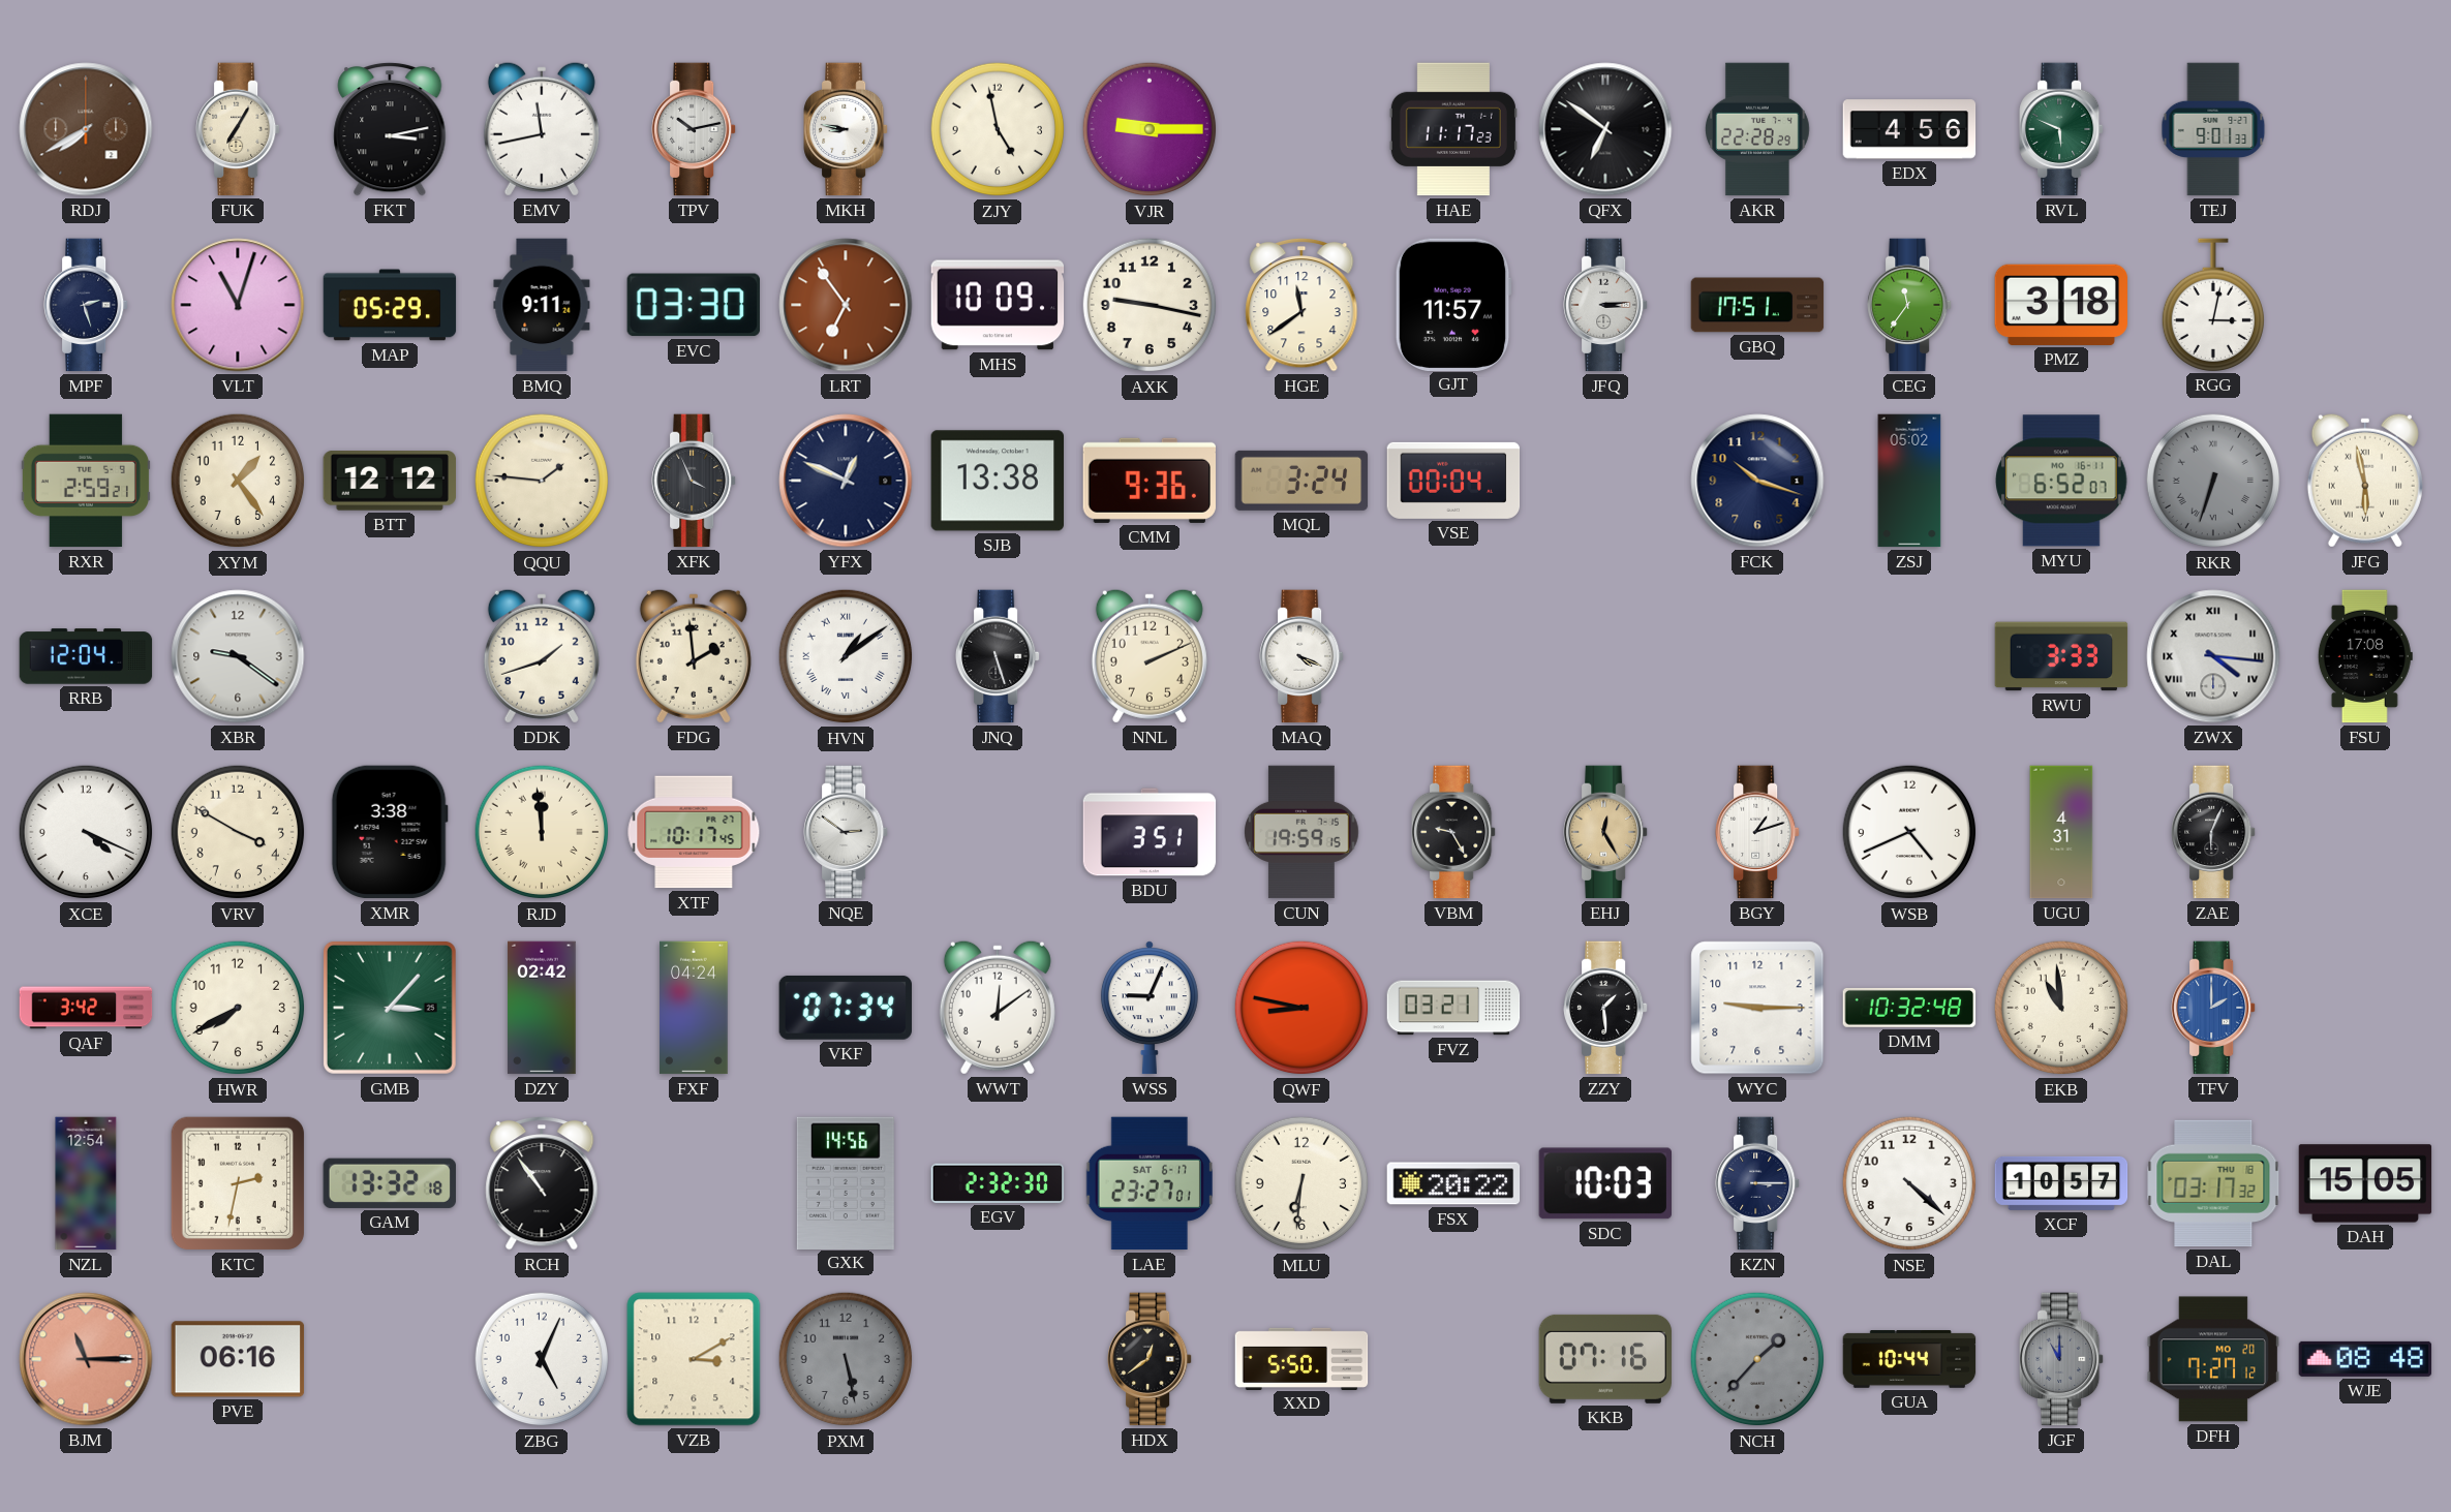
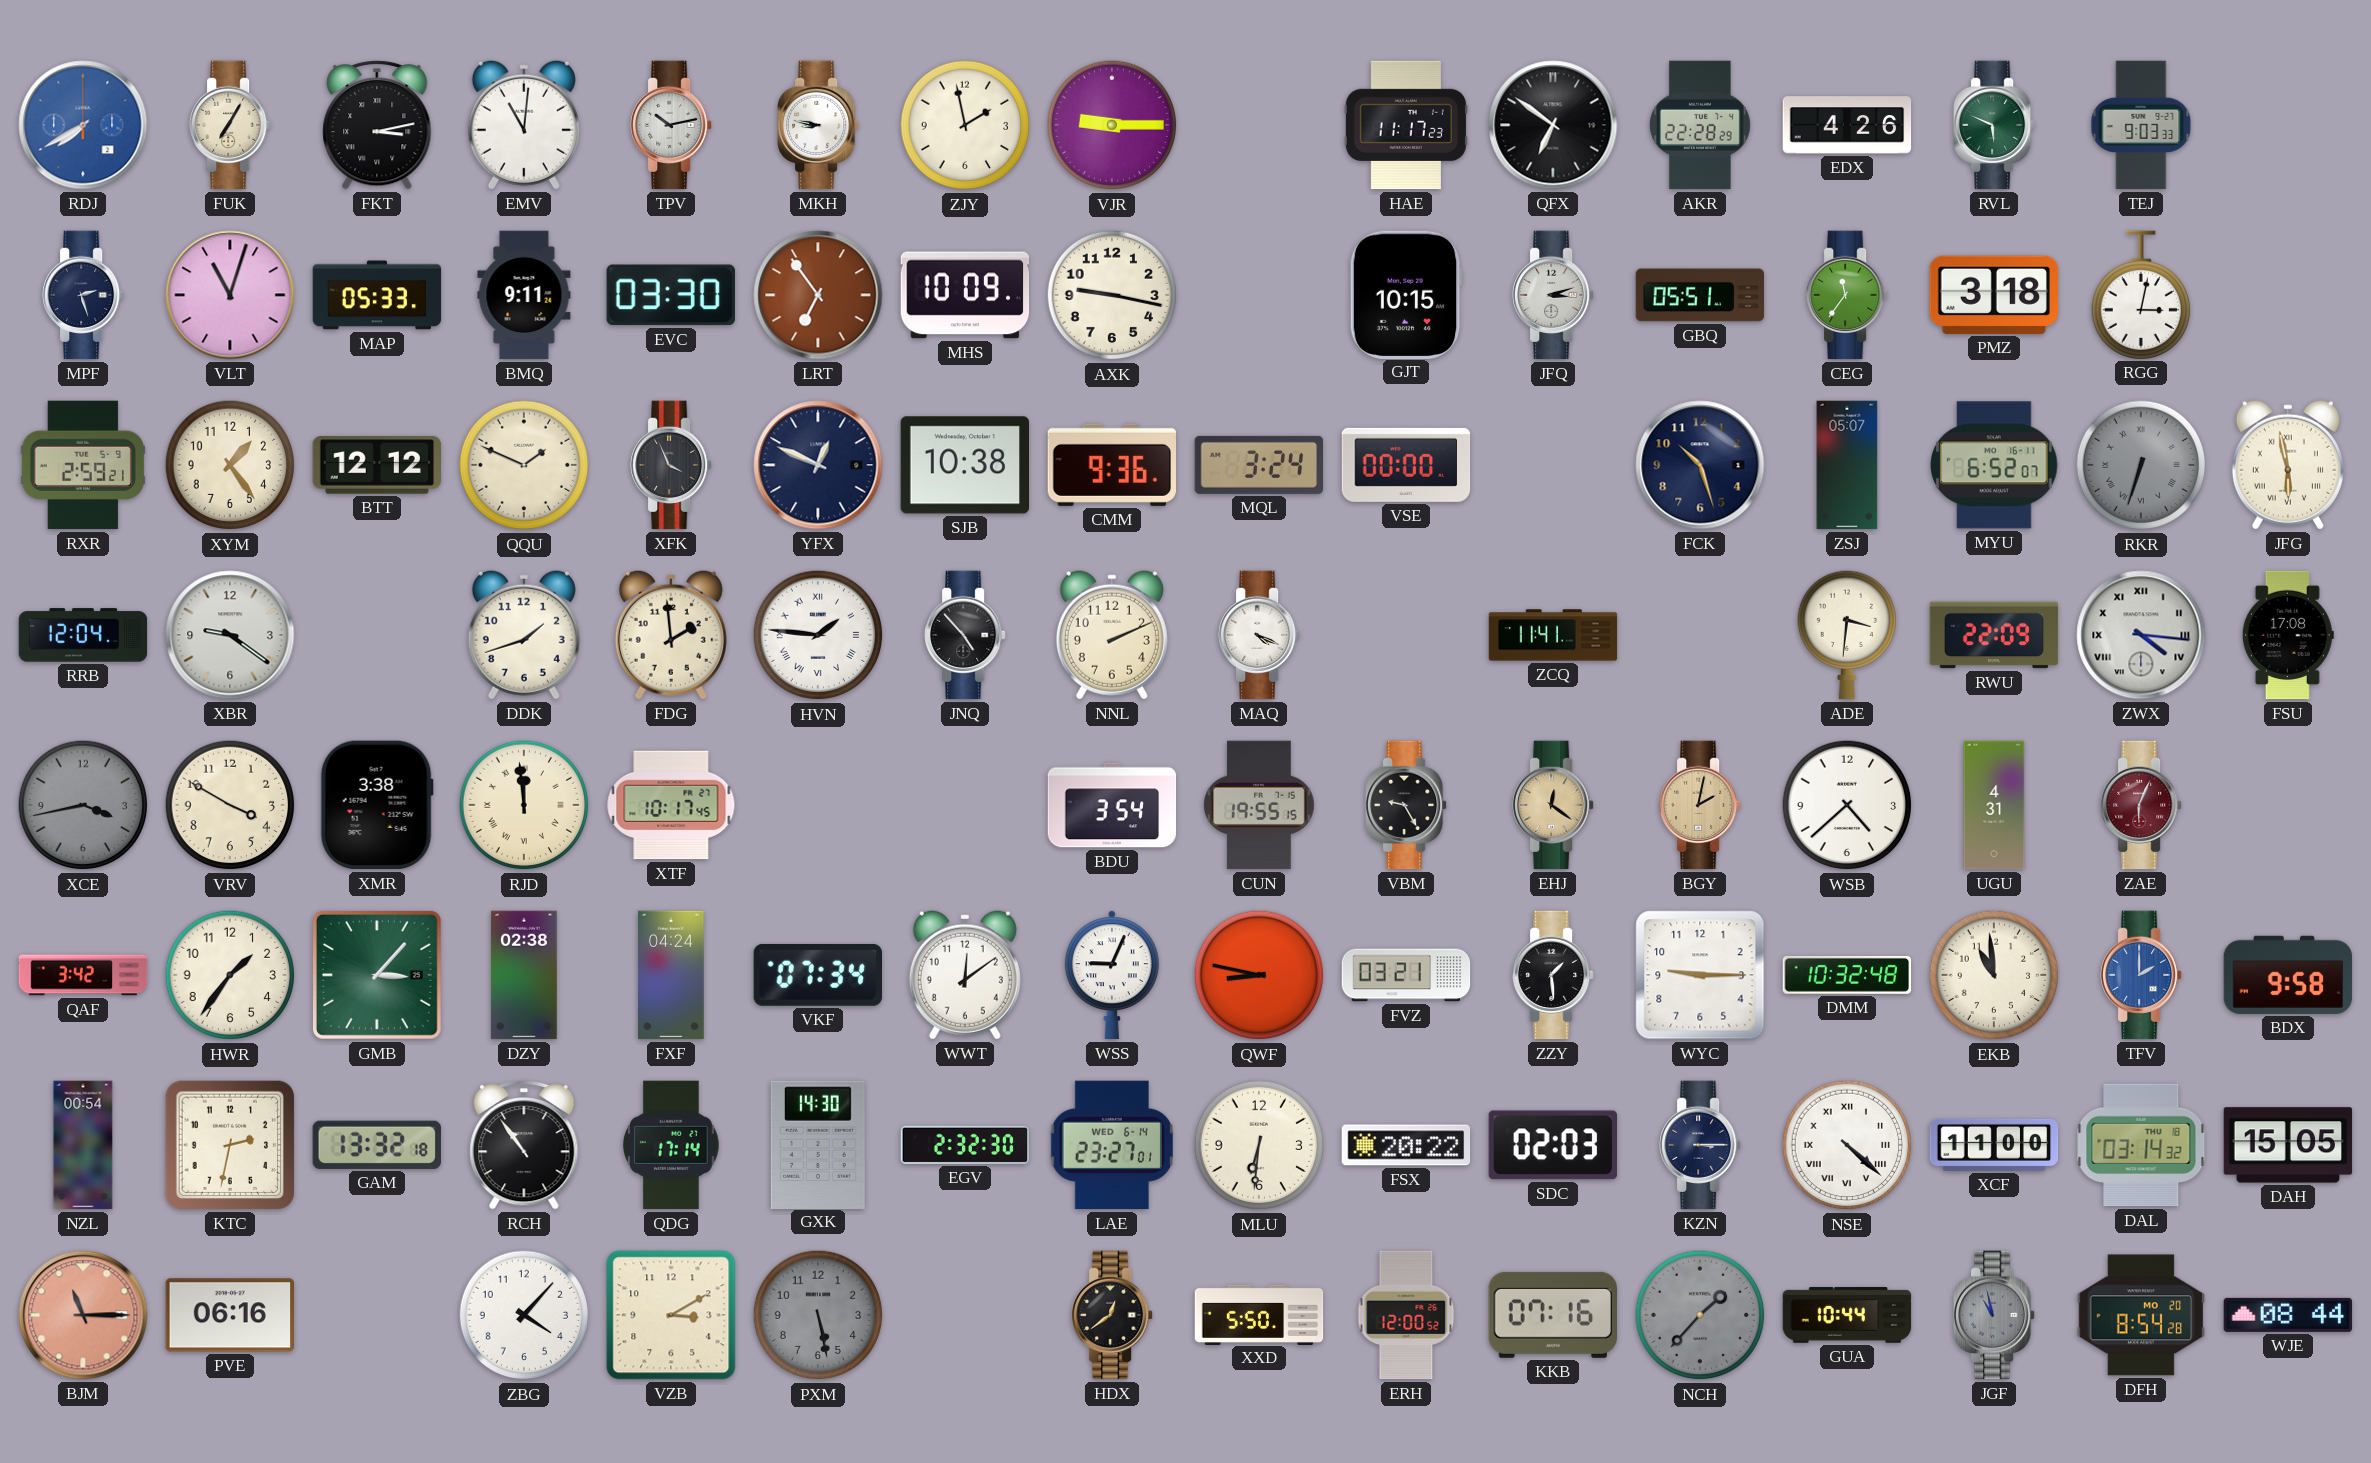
RDJ dial: brown -> blue
EMV: 11:43 -> 11:01
ZJY: 4:58 -> 1:58
EDX: 4:56 -> 4:26
TEJ: 9:01 -> 9:03
MAP: 05:29 -> 05:33
HGE: 11:39 -> none
GJT: 11:57 -> 10:15
JFQ: 3:14 -> 3:12
GBQ: 17:51 -> 05:51
QQU: 1:46 -> 1:49
SJB: 13:38 -> 10:38
VSE: 00:04 -> 00:00
FCK: 10:18 -> 10:27
ZSJ: 05:02 -> 05:07
HVN: 1:09 -> 1:46
JNQ: 5:27 -> 4:53
ZCQ: none -> 11:41
ADE: none -> 3:31
RWU: 3:33 -> 22:09
XCE: 4:19 -> 3:43
XCE dial: white -> grey
NQE: 2:51 -> none
BDU: 3:51 -> 3:54
CUN: 19:59 -> 19:55
EHJ: 12:25 -> 12:21
BGY: 1:12 -> 2:02
BGY dial: white -> champagne
WSB: 4:41 -> 4:38
ZAE dial: black -> burgundy
HWR: 7:40 -> 1:36
DZY: 02:42 -> 02:38
BDX: none -> 9:58
NZL: 12:54 -> 00:54
QDG: none -> 17:14
GXK: 14:56 -> 14:30
LAE date: SAT 6-17 -> WED 6-14
SDC: 10:03 -> 02:03
NSE numerals: Arabic -> Roman
XCF: 10:57 -> 11:00
DAL: 03:17 -> 03:14
ZBG: 5:04 -> 4:07
ERH: none -> 12:00
JGF: 11:00 -> 10:58
DFH: 7:27 -> 8:54
WJE: 08:48 -> 08:44
